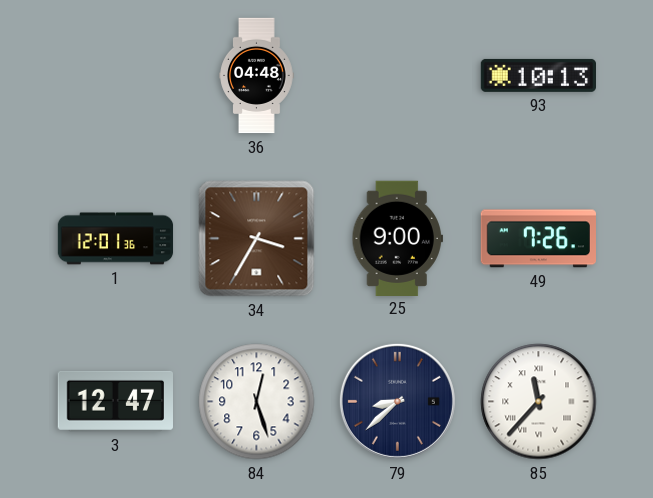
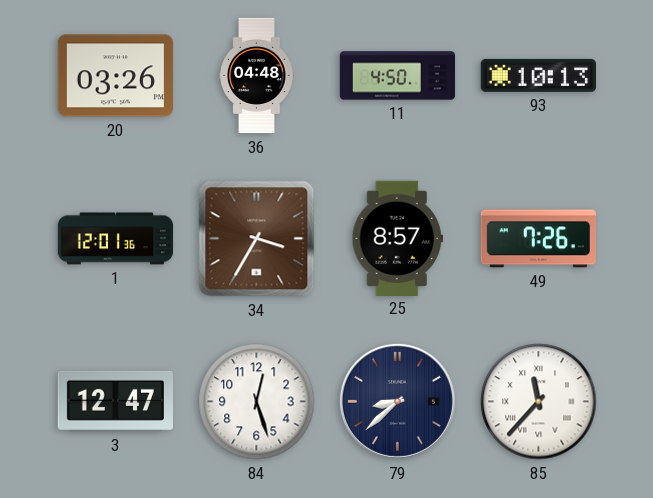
20: none -> 03:26
11: none -> 4:50
25: 9:00 -> 8:57
